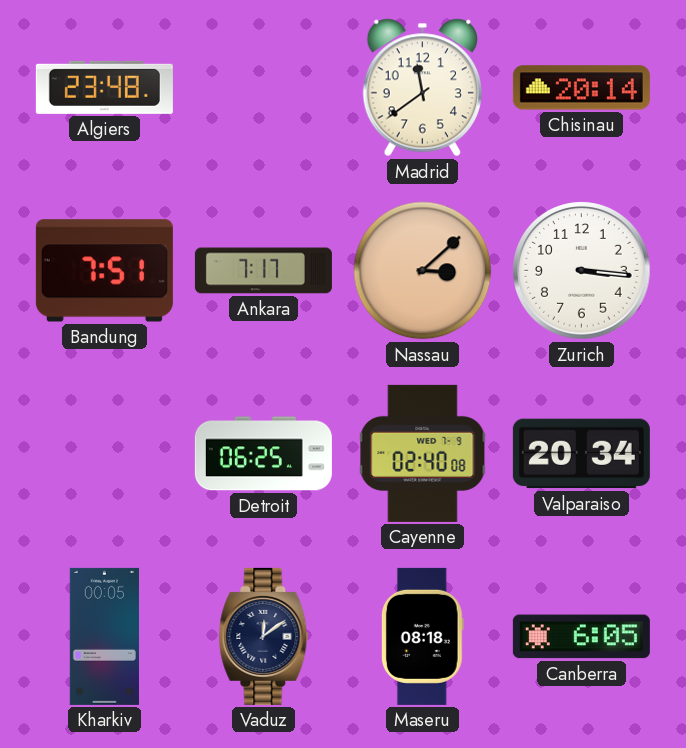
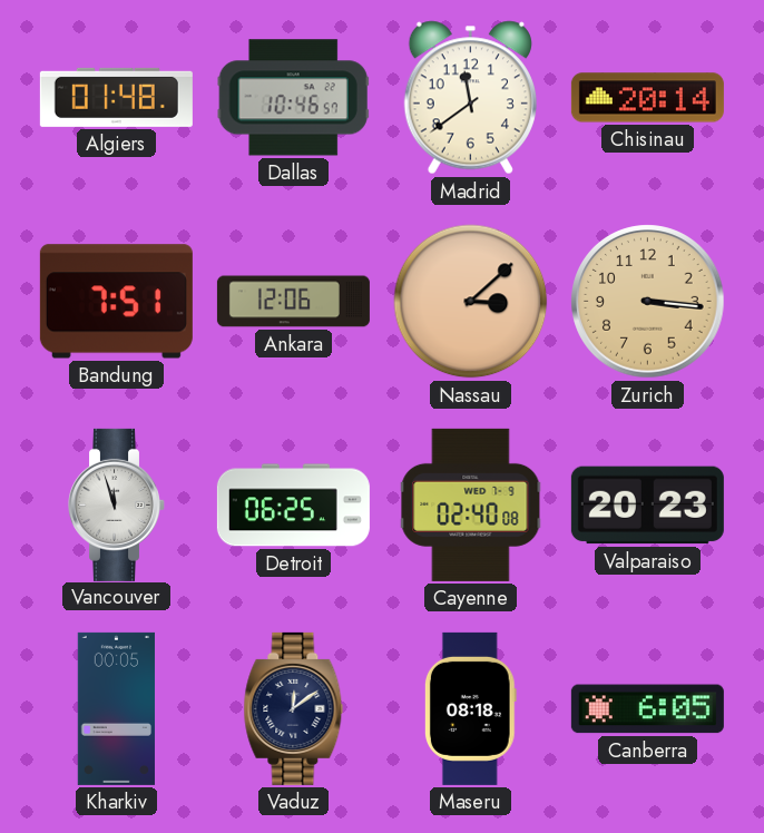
Algiers: 23:48 -> 01:48
Dallas: none -> 10:46
Ankara: 7:17 -> 12:06
Zurich dial: white -> champagne
Vancouver: none -> 11:57
Valparaiso: 20:34 -> 20:23
